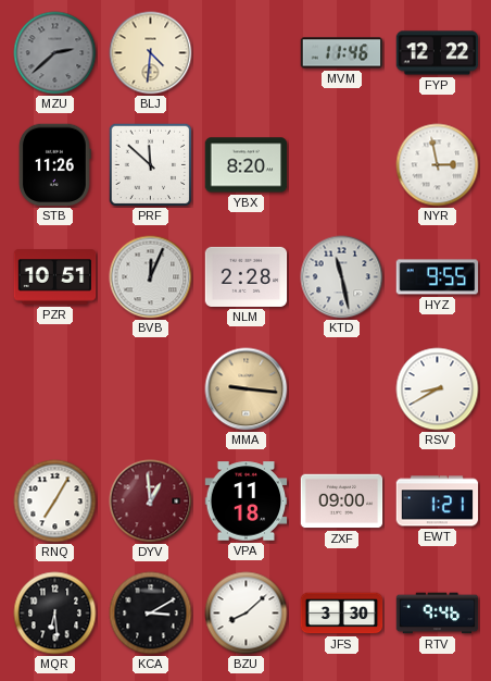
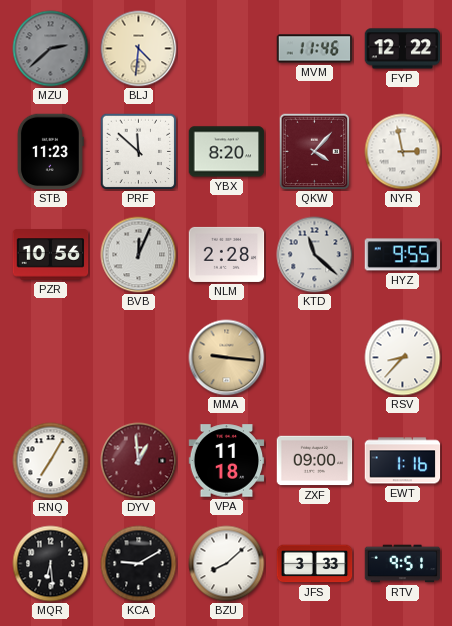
STB: 11:26 -> 11:23
QKW: none -> 4:07
PZR: 10:51 -> 10:56
KTD: 11:28 -> 11:22
RSV: 8:40 -> 8:37
EWT: 1:21 -> 1:16
KCA: 3:10 -> 9:10
JFS: 3:30 -> 3:33
RTV: 9:46 -> 9:51
